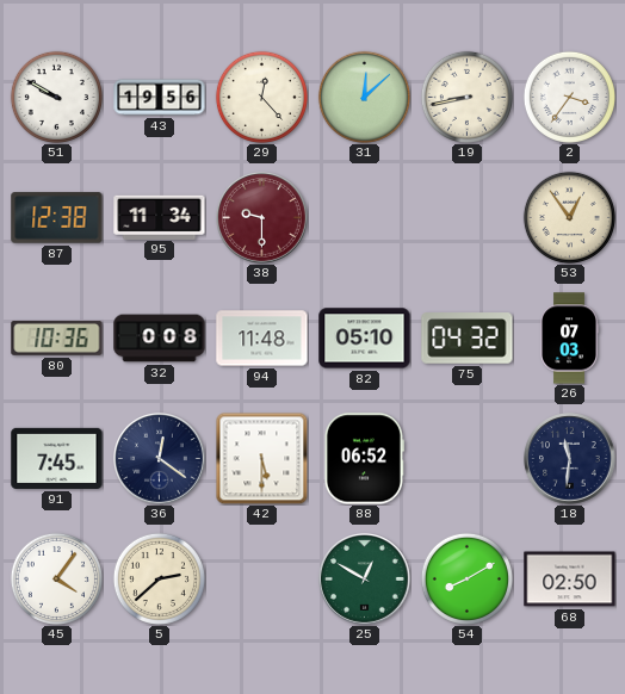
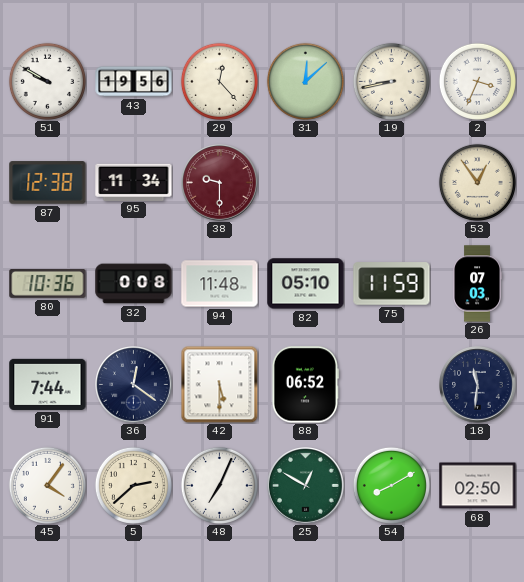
2: 3:36 -> 3:34
75: 04:32 -> 11:59
91: 7:45 -> 7:44
48: none -> 7:04
